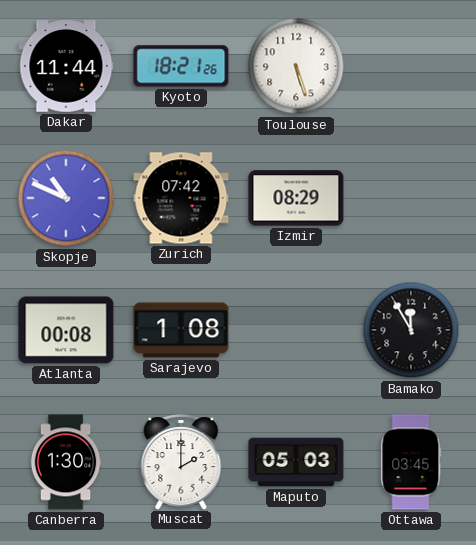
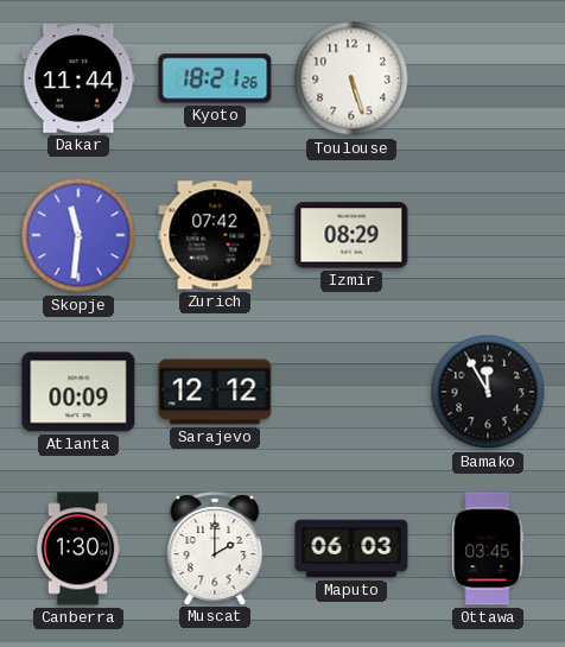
Skopje: 10:49 -> 11:31
Atlanta: 00:08 -> 00:09
Sarajevo: 1:08 -> 12:12
Maputo: 05:03 -> 06:03
